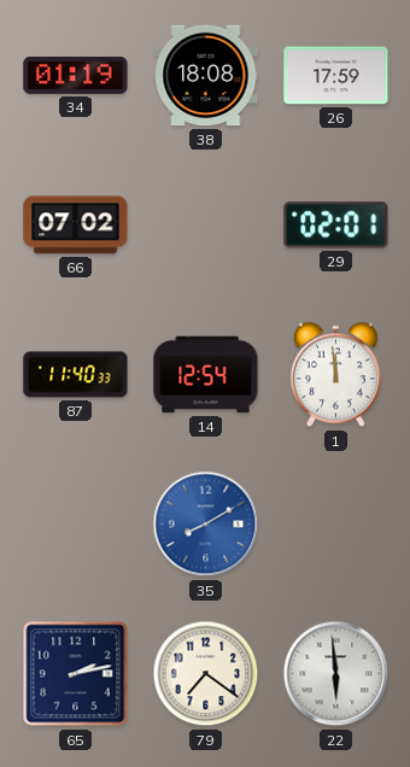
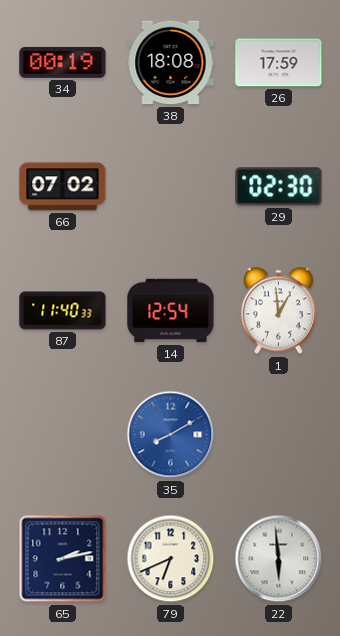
34: 01:19 -> 00:19
29: 02:01 -> 02:30
1: 11:59 -> 12:59
79: 7:21 -> 6:41
